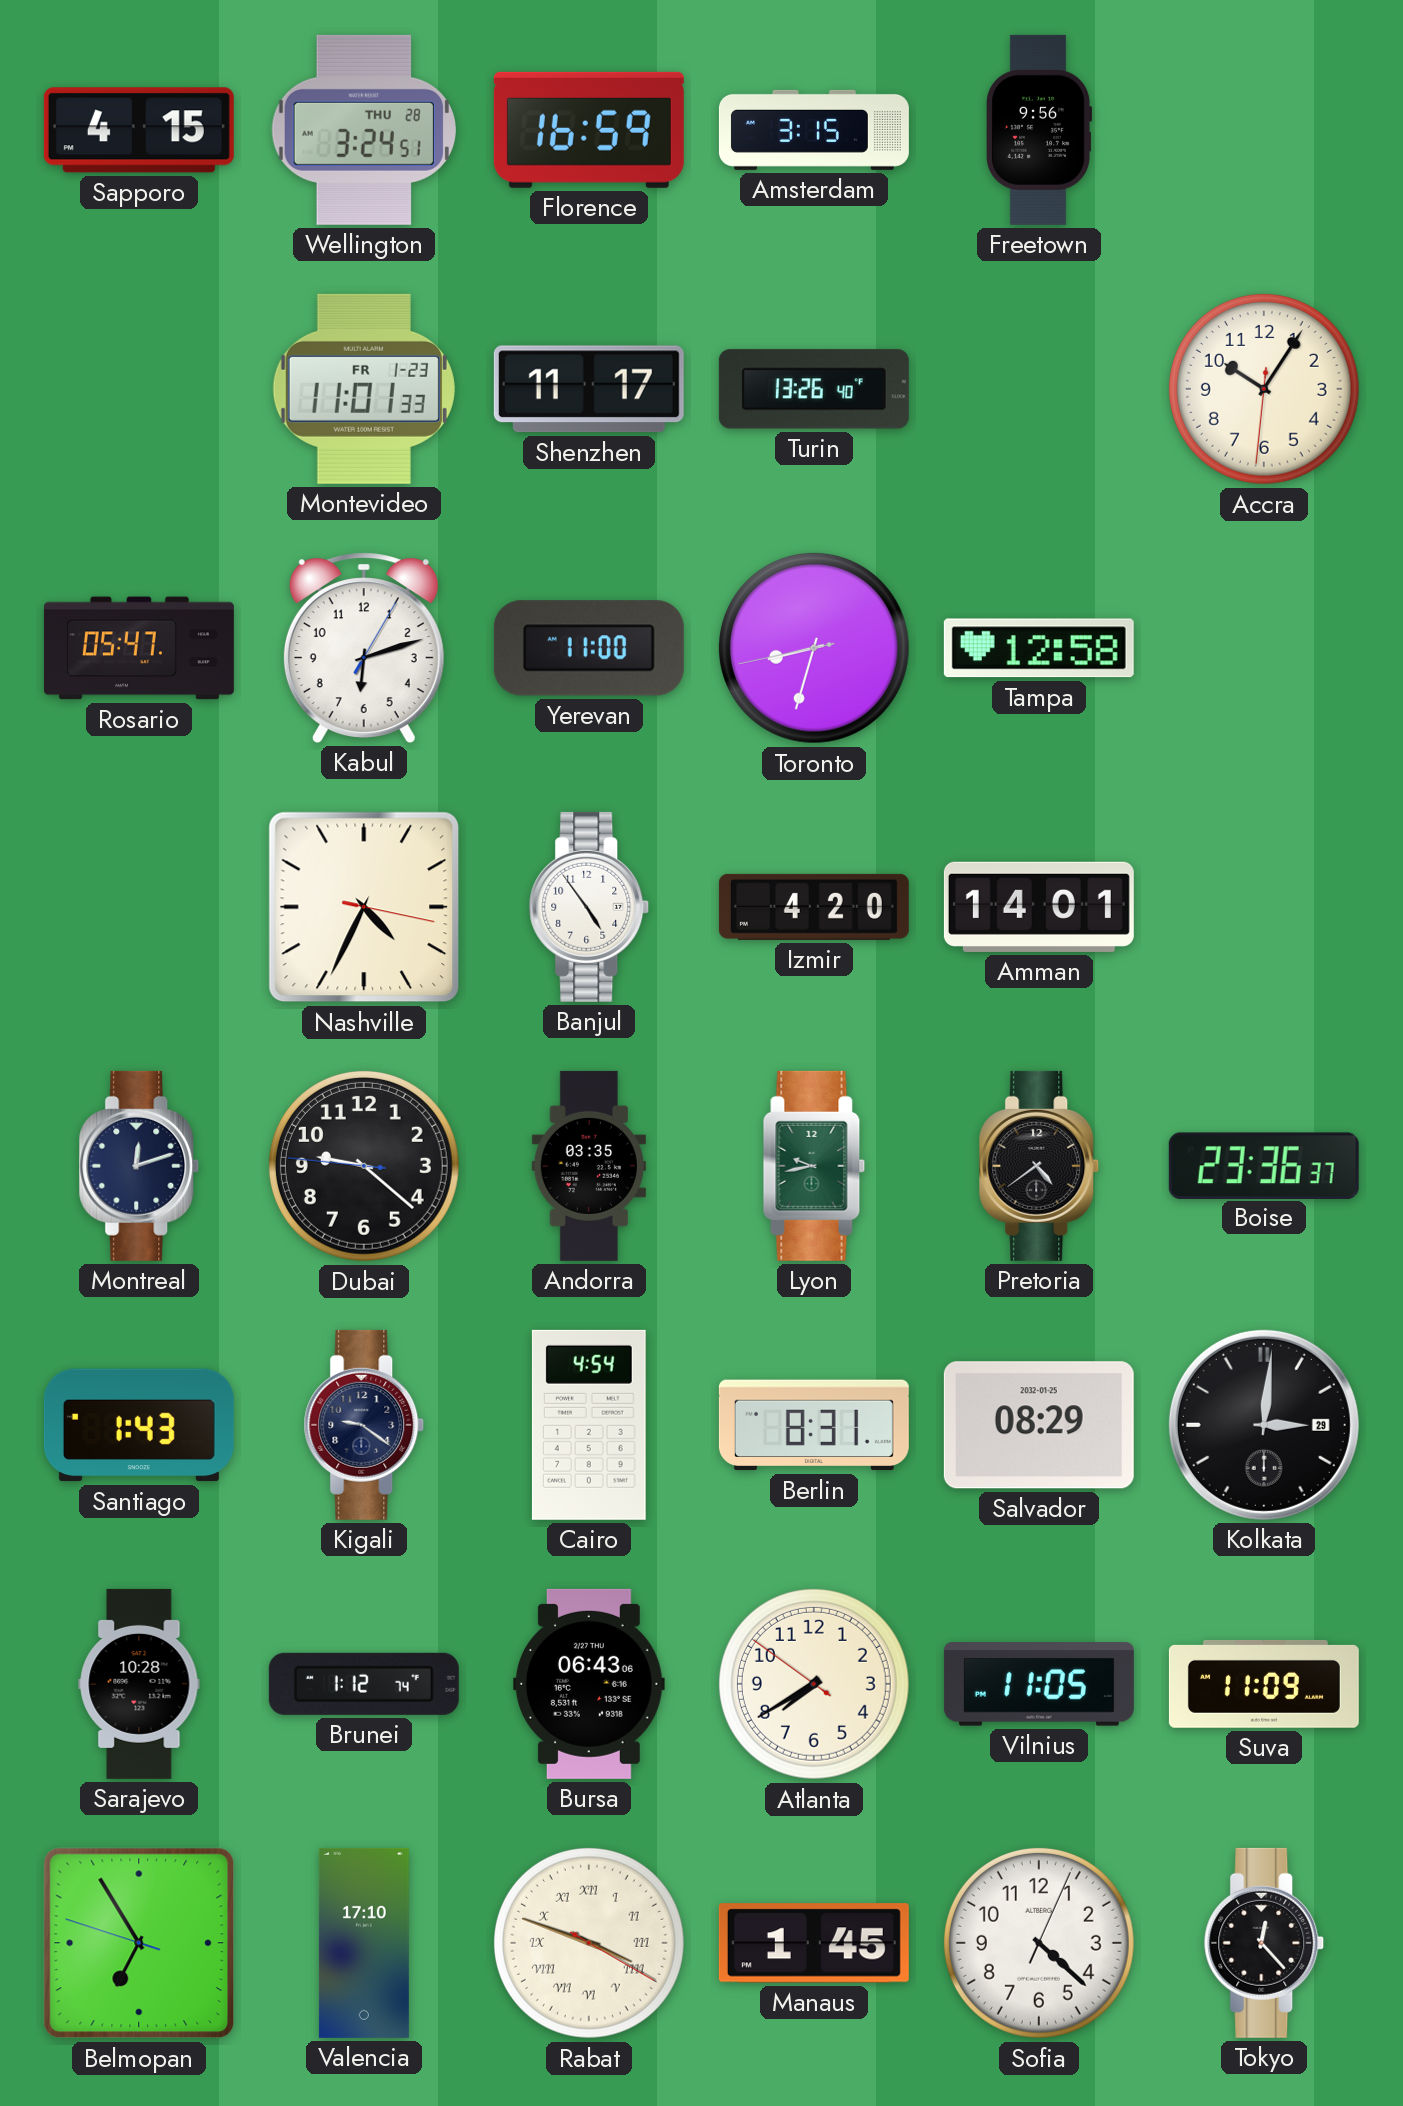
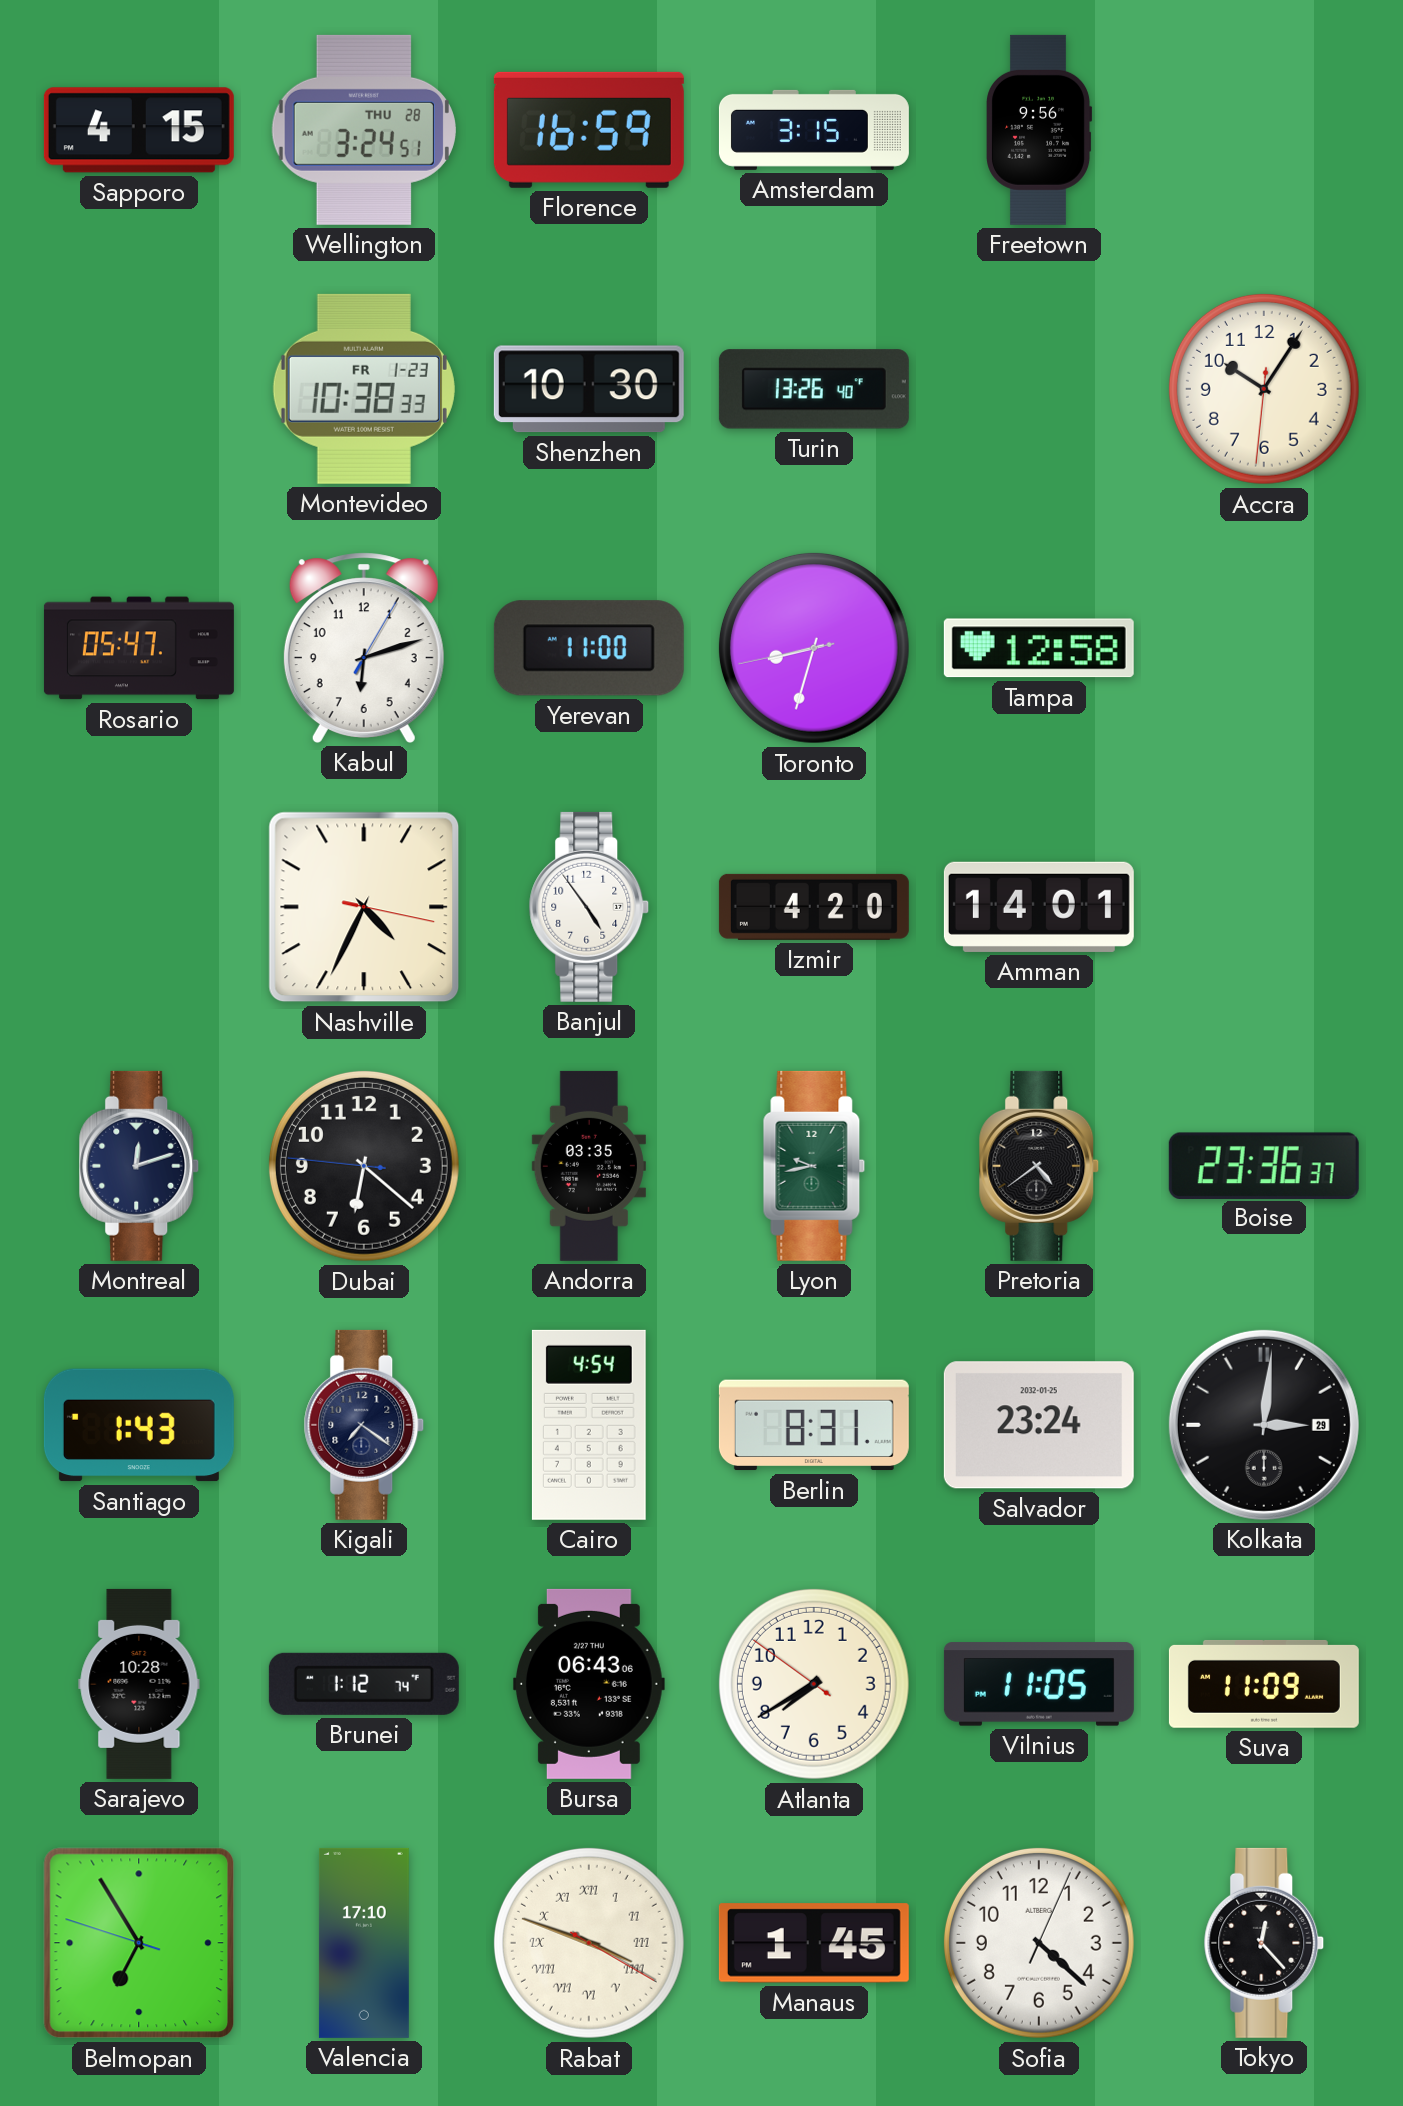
Montevideo: 11:01 -> 10:38
Shenzhen: 11:17 -> 10:30
Dubai: 9:21 -> 6:21
Kigali: 9:21 -> 7:21
Salvador: 08:29 -> 23:24
